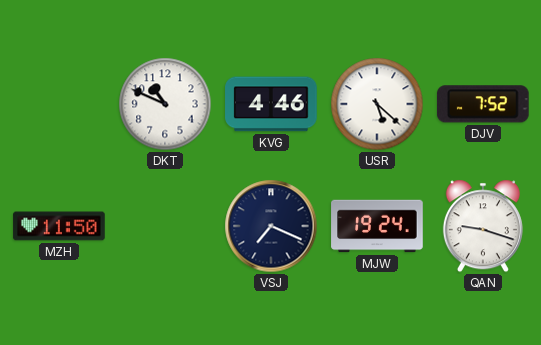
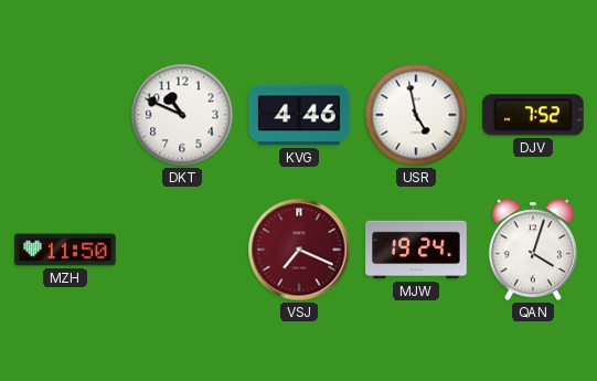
USR: 5:22 -> 4:58
VSJ dial: navy -> burgundy
QAN: 9:18 -> 4:03
